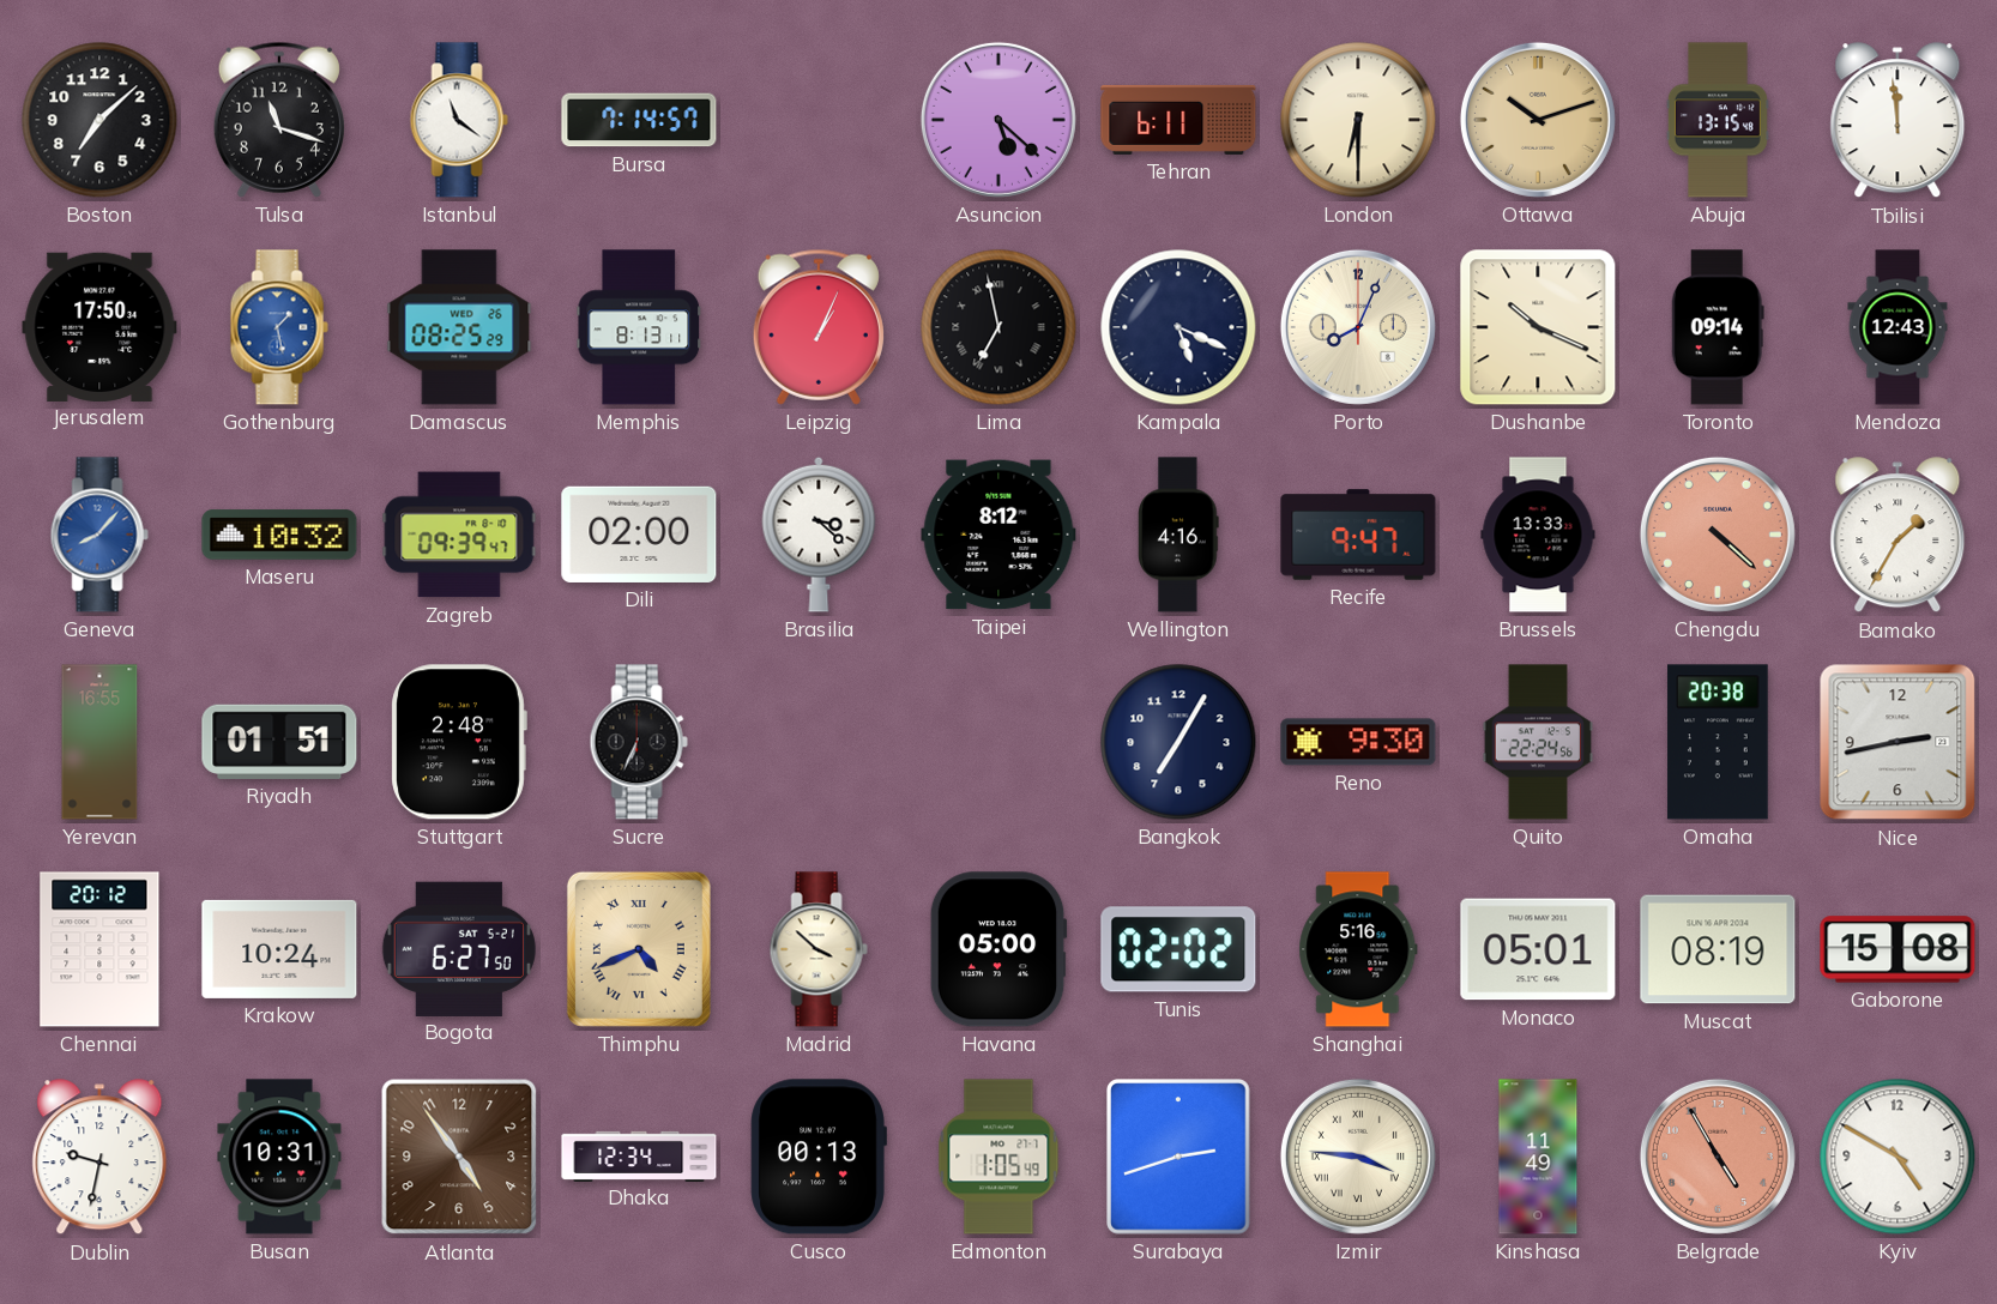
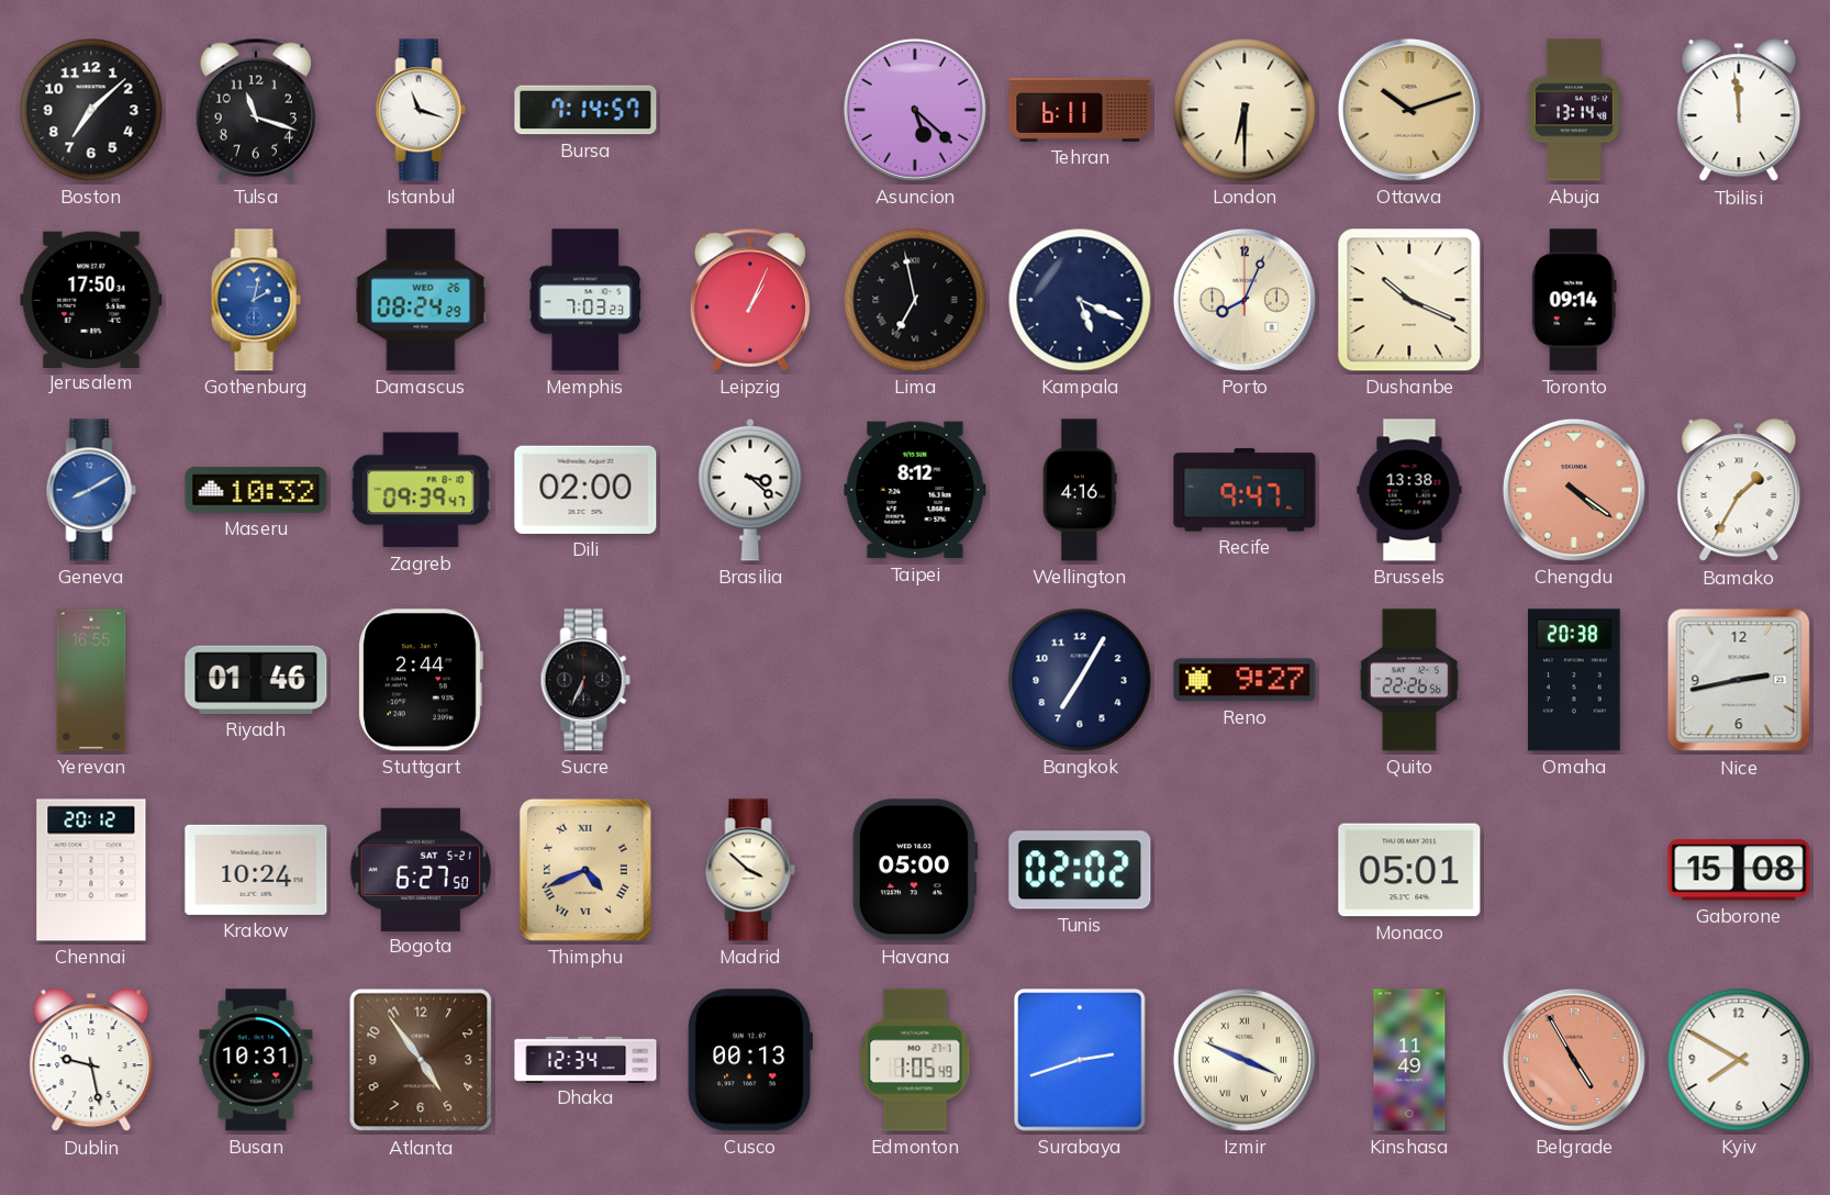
Istanbul: 11:21 -> 11:18
Abuja: 13:15 -> 13:14
Gothenburg: 1:28 -> 2:02
Damascus: 08:25 -> 08:24
Memphis: 8:13 -> 7:03
Mendoza: 12:43 -> none
Geneva: 8:07 -> 8:10
Brussels: 13:33 -> 13:38
Chengdu: 4:22 -> 4:21
Riyadh: 01:51 -> 01:46
Stuttgart: 2:48 -> 2:44
Reno: 9:30 -> 9:27
Quito: 22:24 -> 22:26
Shanghai: 5:16 -> none
Muscat: 08:19 -> none
Dublin: 9:32 -> 9:28
Izmir: 3:46 -> 3:49
Kyiv: 4:50 -> 7:50
